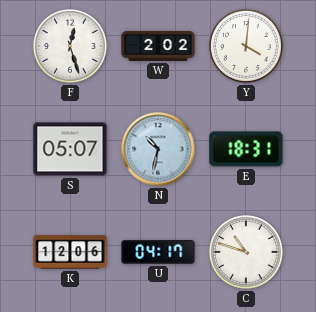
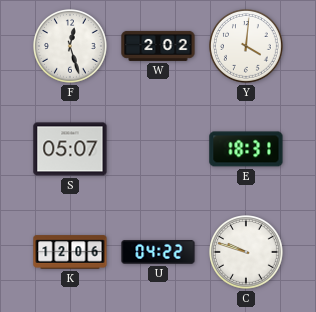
N: 10:32 -> none
U: 04:17 -> 04:22
C: 10:48 -> 9:48
